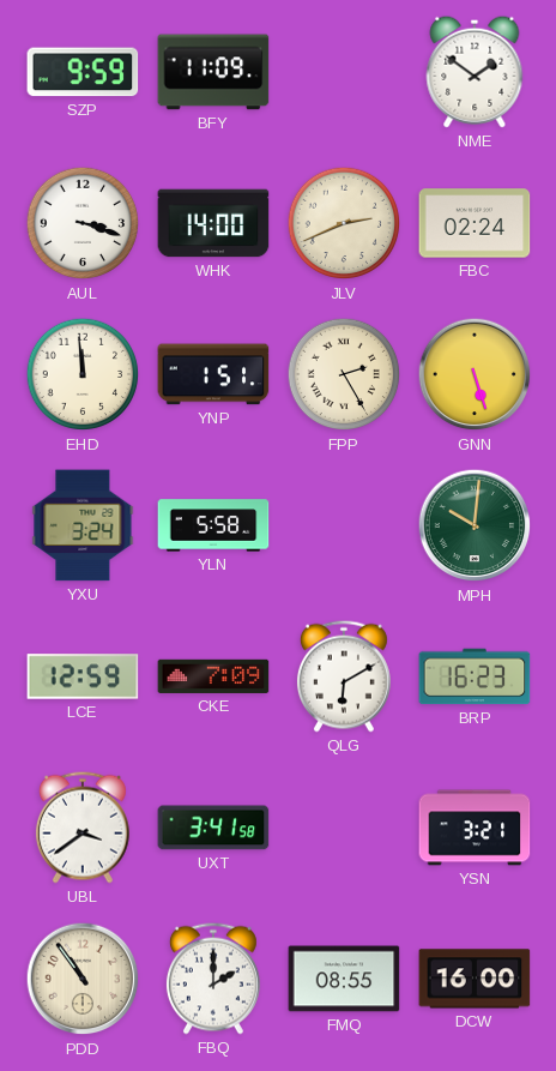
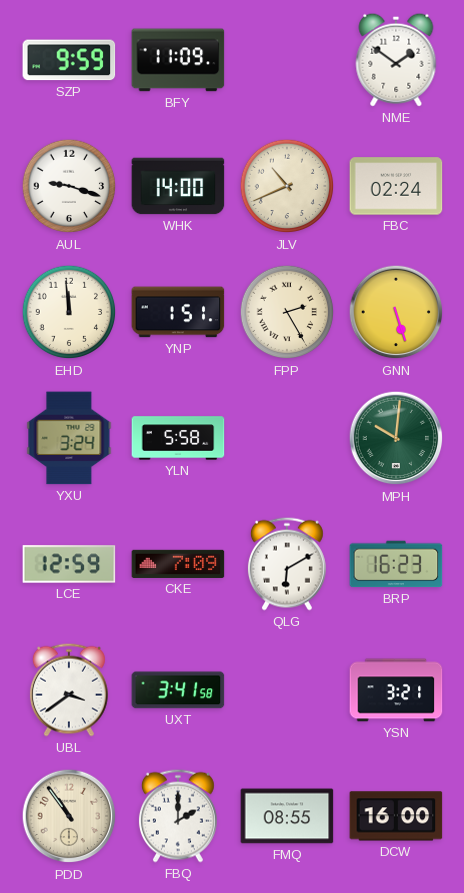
AUL: 3:18 -> 9:18
JLV: 2:41 -> 10:41
